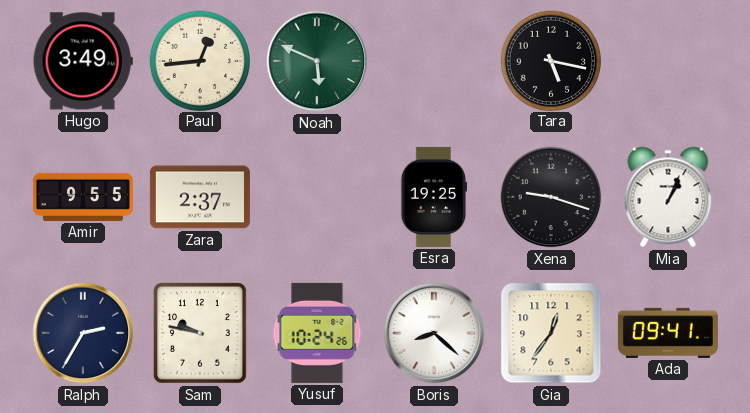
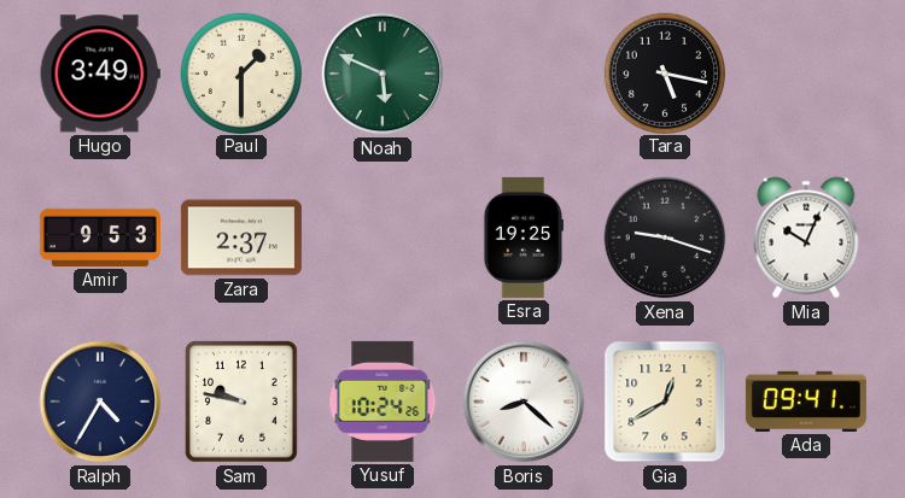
Paul: 12:44 -> 1:30
Amir: 9:55 -> 9:53
Mia: 1:04 -> 10:04
Ralph: 2:35 -> 4:35
Gia: 12:36 -> 12:40
